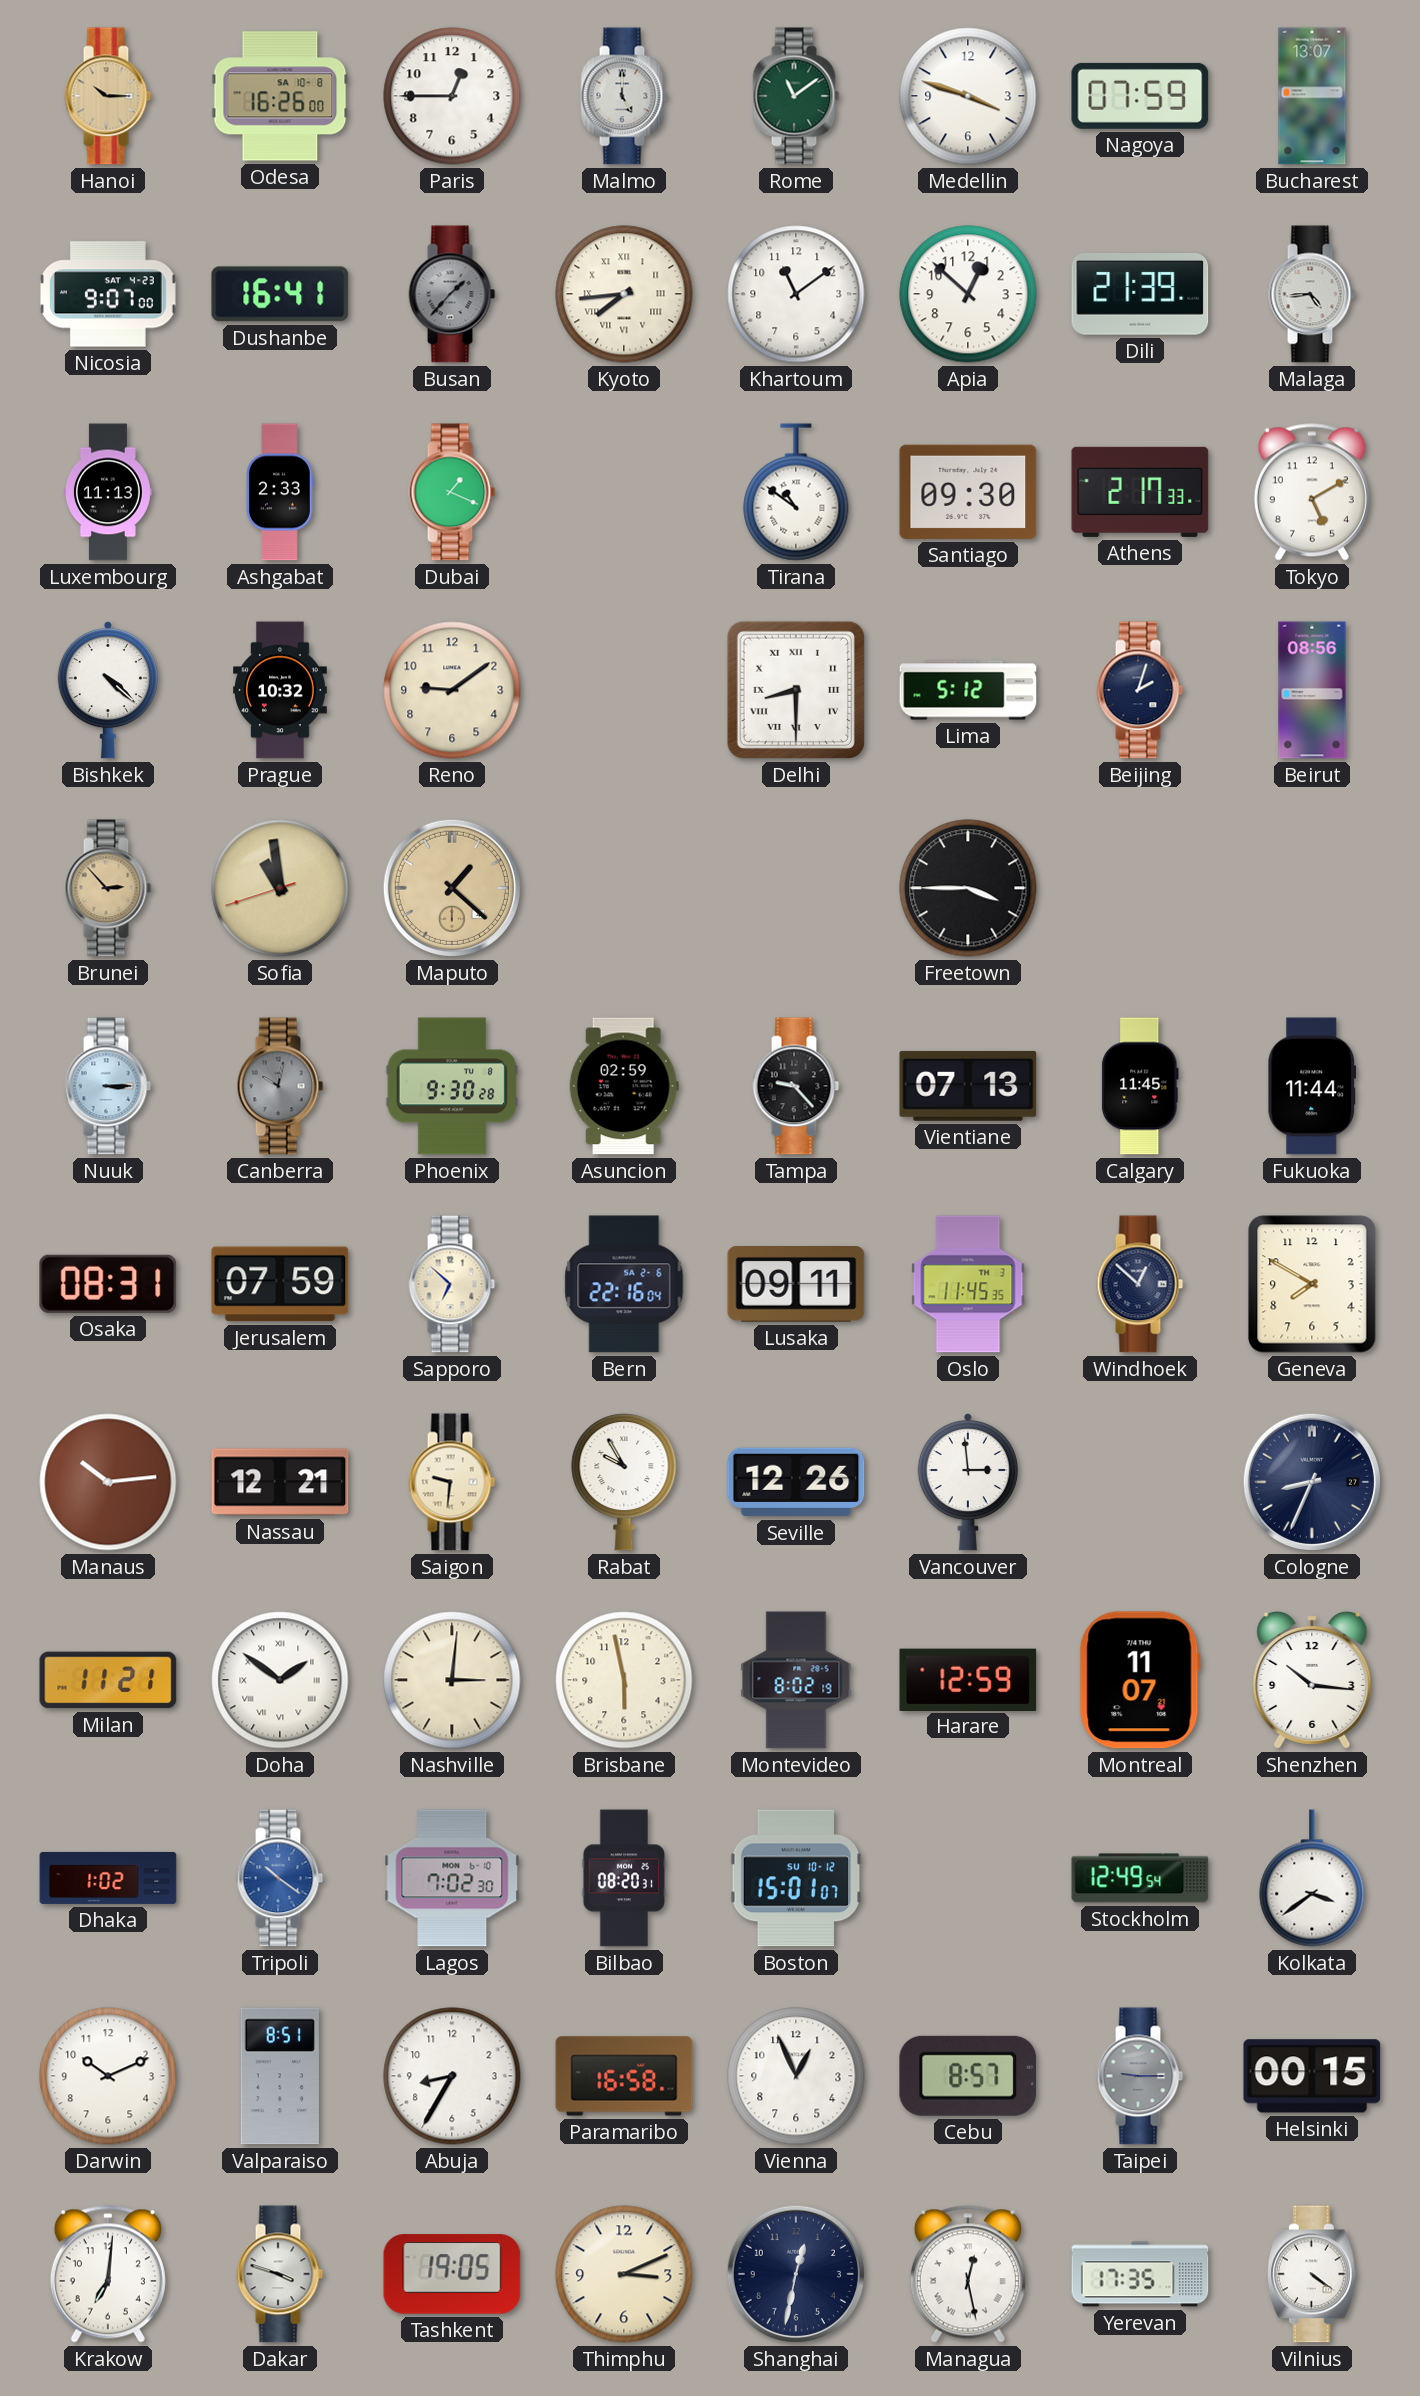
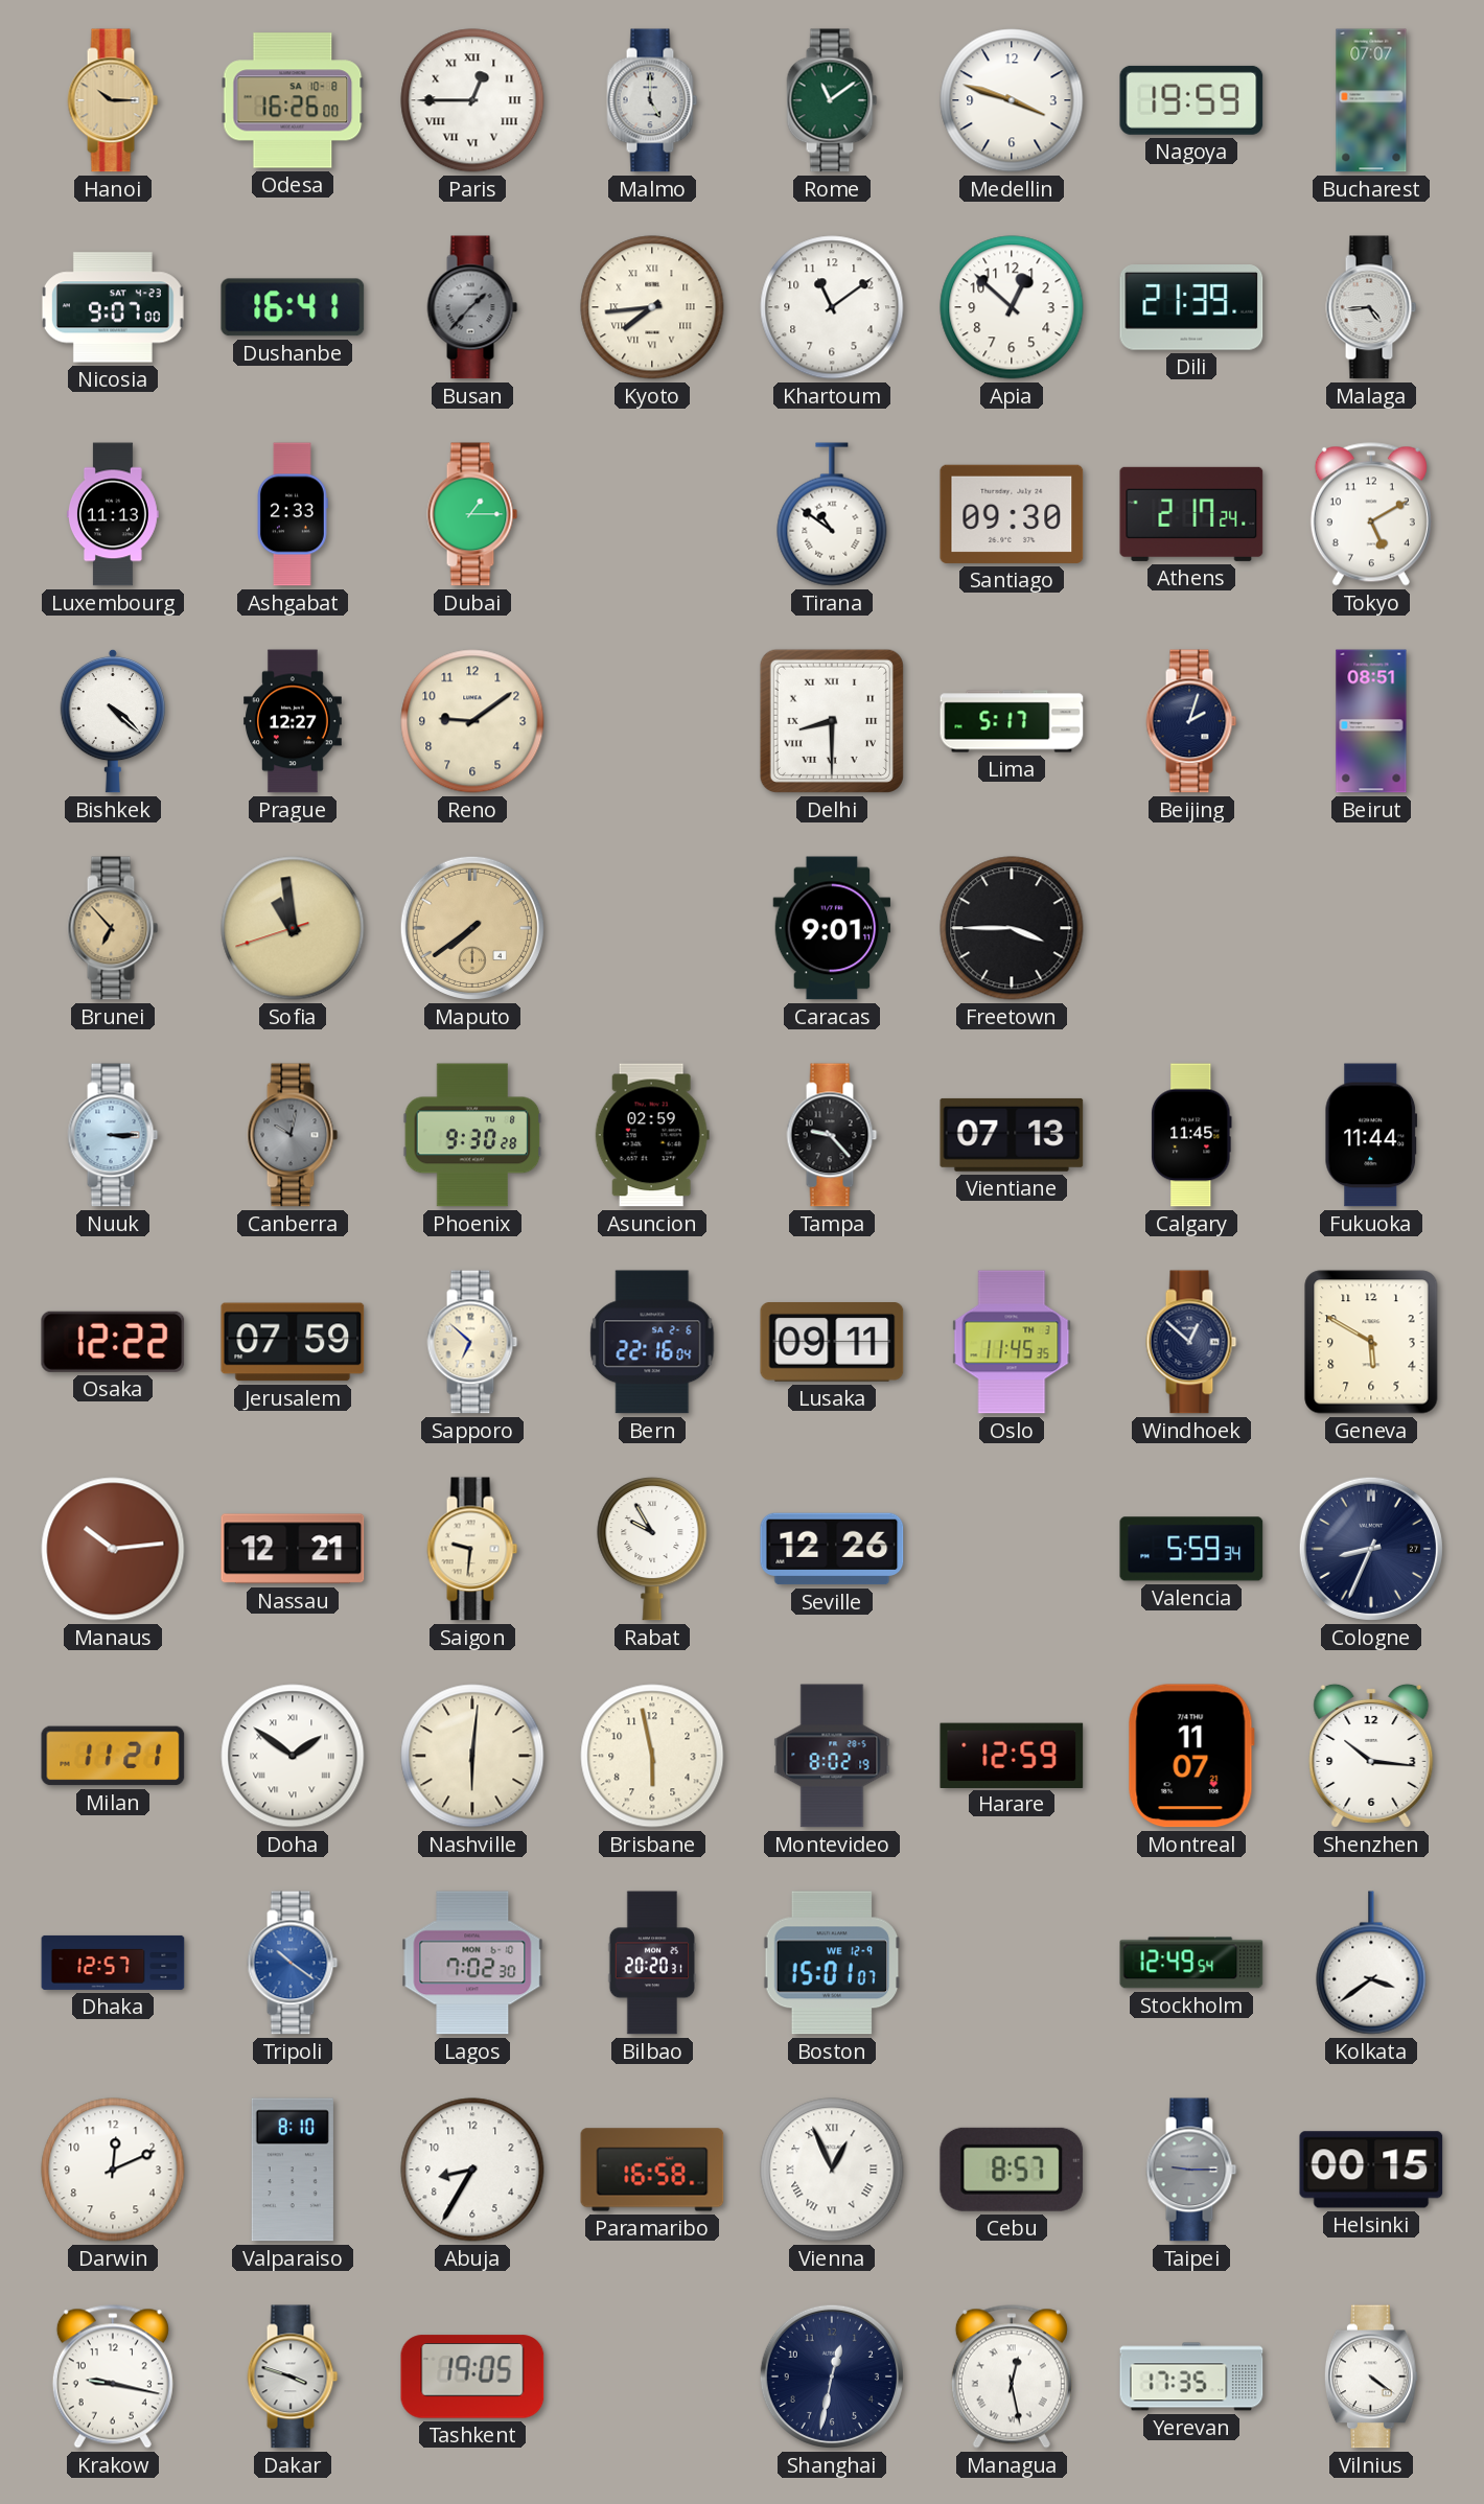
Paris numerals: Arabic -> Roman
Nagoya: 07:59 -> 19:59
Bucharest: 13:07 -> 07:07
Dubai: 1:19 -> 1:15
Athens: 2:17:33 -> 2:17:24
Prague: 10:32 -> 12:27
Lima: 5:12 -> 5:17
Beirut: 08:56 -> 08:51
Brunei: 2:53 -> 6:53
Maputo: 1:22 -> 7:39
Caracas: none -> 9:01
Osaka: 08:31 -> 12:22
Geneva: 7:50 -> 5:50
Vancouver: 2:59 -> none
Valencia: none -> 5:59
Nashville: 3:01 -> 6:01
Dhaka: 1:02 -> 12:57
Bilbao: 08:20 -> 20:20
Boston date: SU 10-12 -> WE 12-9
Darwin: 10:11 -> 12:11
Valparaiso: 8:51 -> 8:10
Vienna numerals: Arabic -> Roman
Krakow: 7:01 -> 9:17
Thimphu: 3:11 -> none
